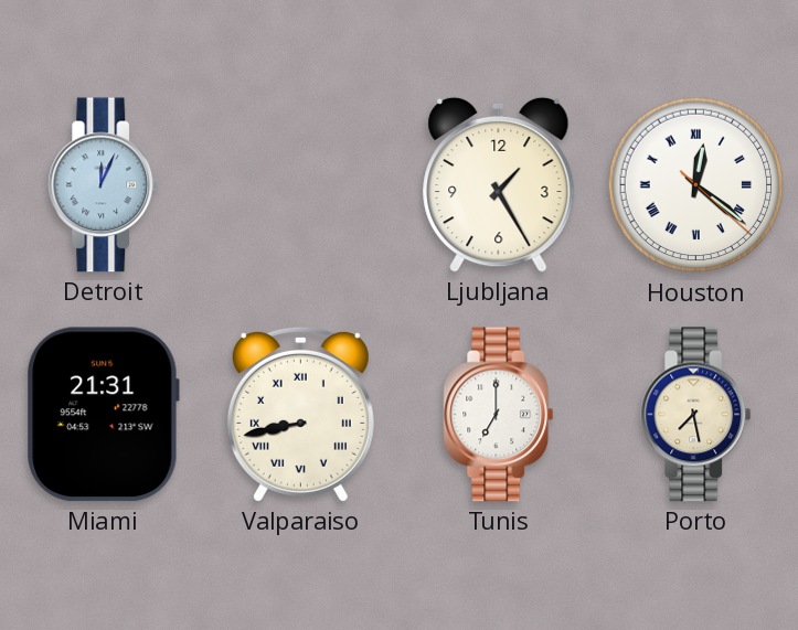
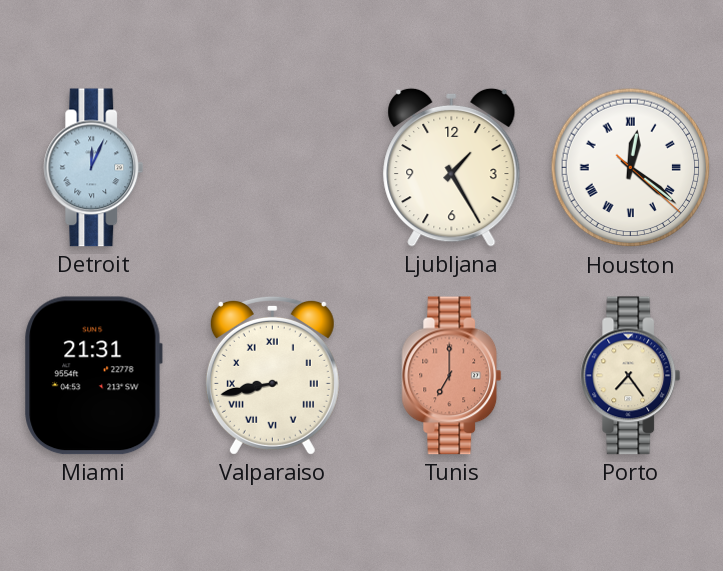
Tunis dial: white -> salmon
Porto: 7:28 -> 7:24
